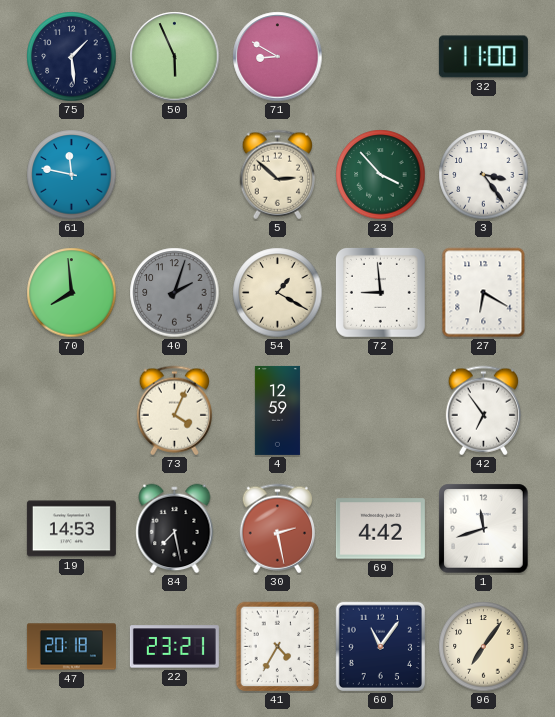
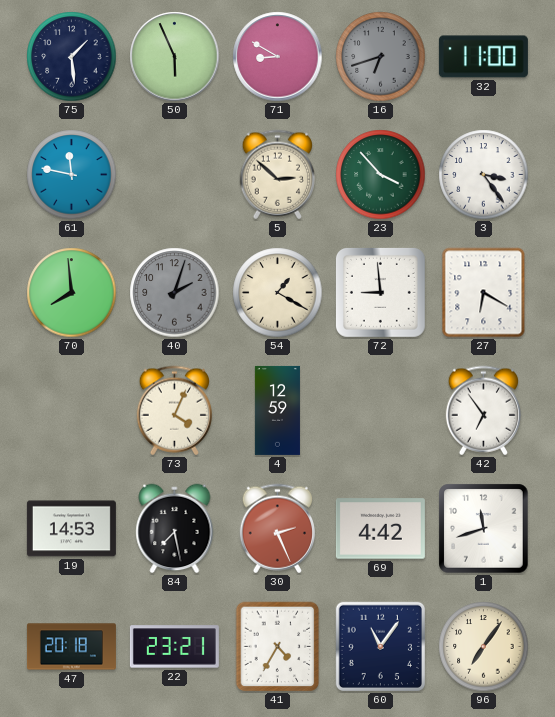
16: none -> 6:42
30: 2:28 -> 2:26
